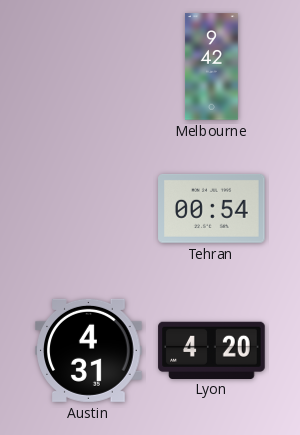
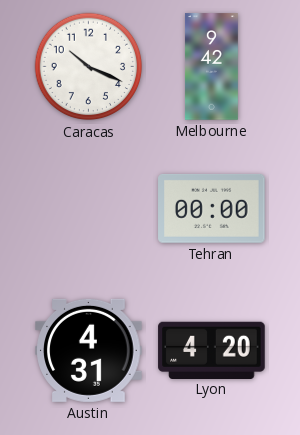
Caracas: none -> 10:19
Tehran: 00:54 -> 00:00
